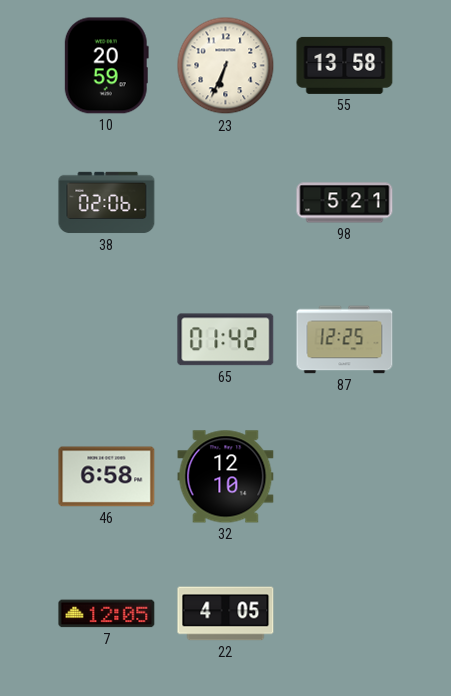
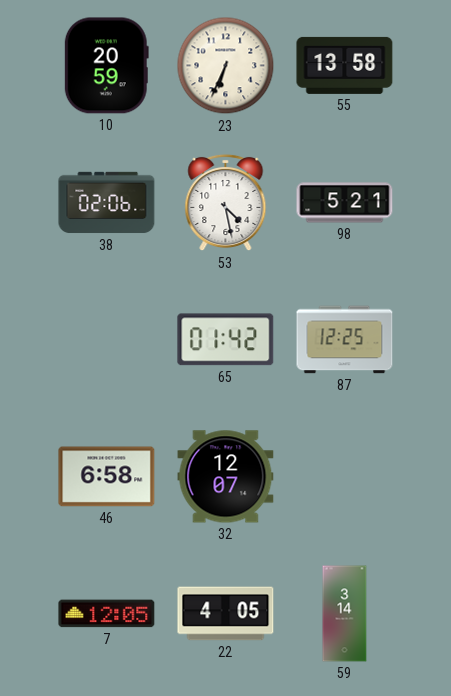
53: none -> 4:28
32: 12:10 -> 12:07
59: none -> 3:14
